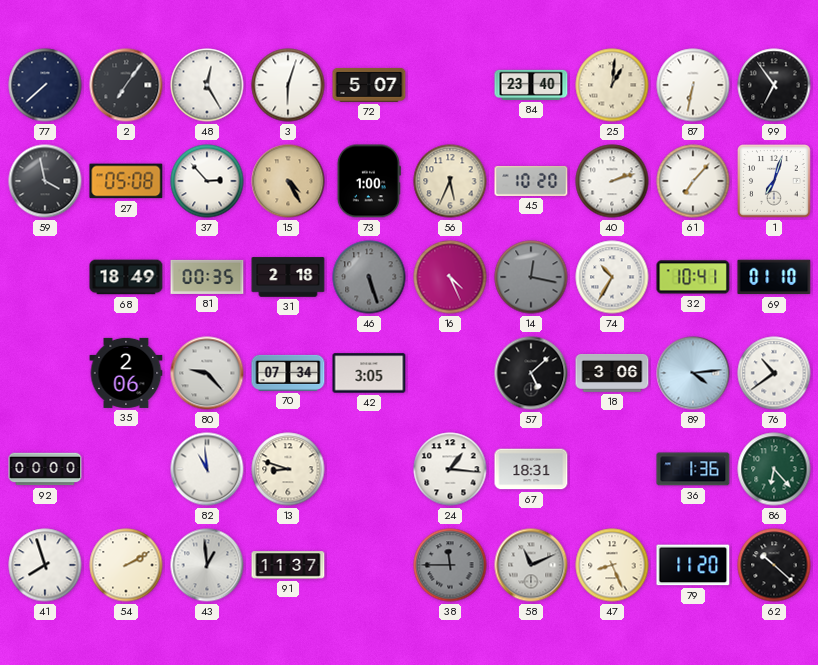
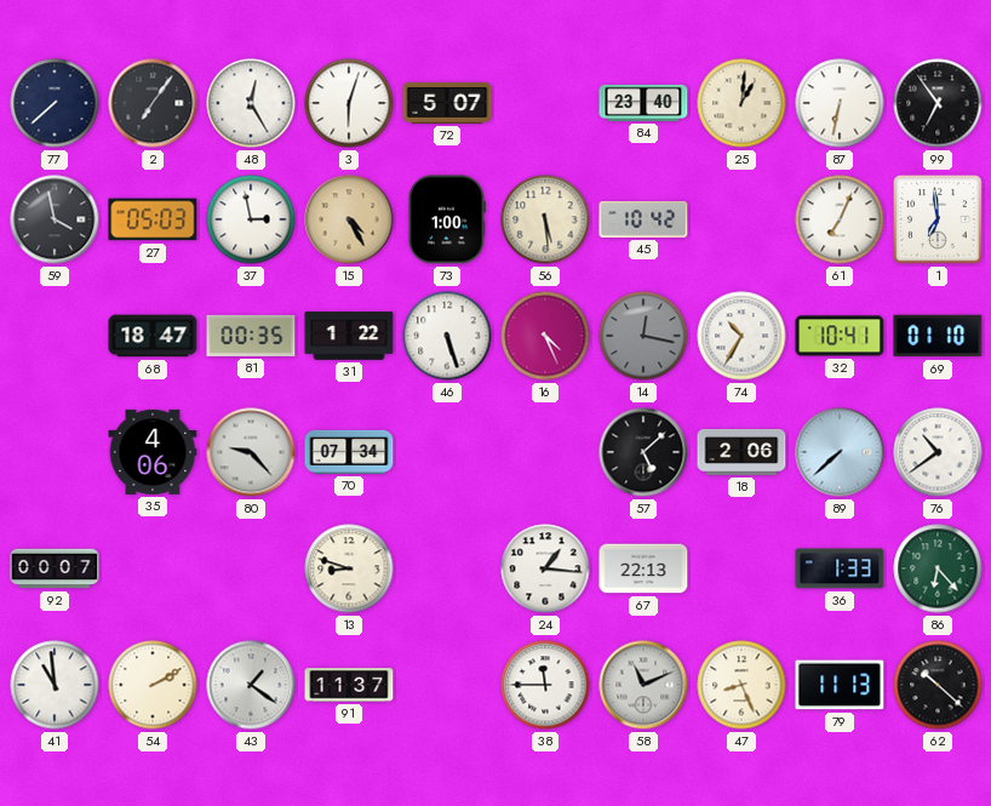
27: 05:08 -> 05:03
37: 2:53 -> 2:58
56: 5:34 -> 5:29
45: 10:20 -> 10:42
40: 2:12 -> none
61: 7:07 -> 7:04
1: 7:03 -> 6:59
68: 18:49 -> 18:47
31: 2:18 -> 1:22
46 dial: grey -> white
35: 2:06 -> 4:06
42: 3:05 -> none
18: 3:06 -> 2:06
89: 4:14 -> 7:38
92: 00:00 -> 00:07
82: 10:59 -> none
67: 18:31 -> 22:13
36: 1:36 -> 1:33
41: 7:57 -> 10:59
43: 12:59 -> 1:21
38 dial: grey -> white
79: 11:20 -> 11:13
